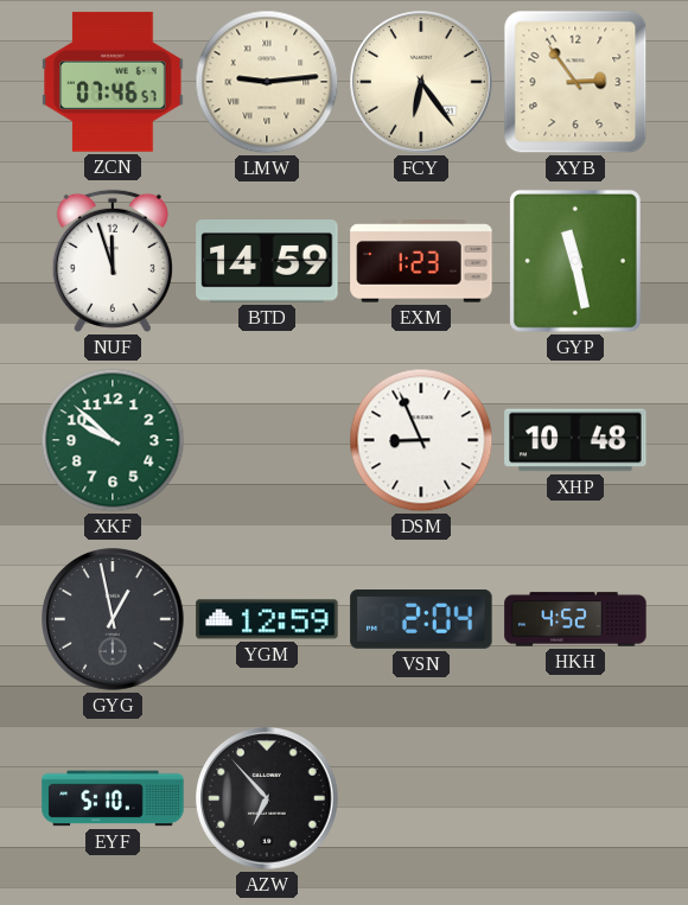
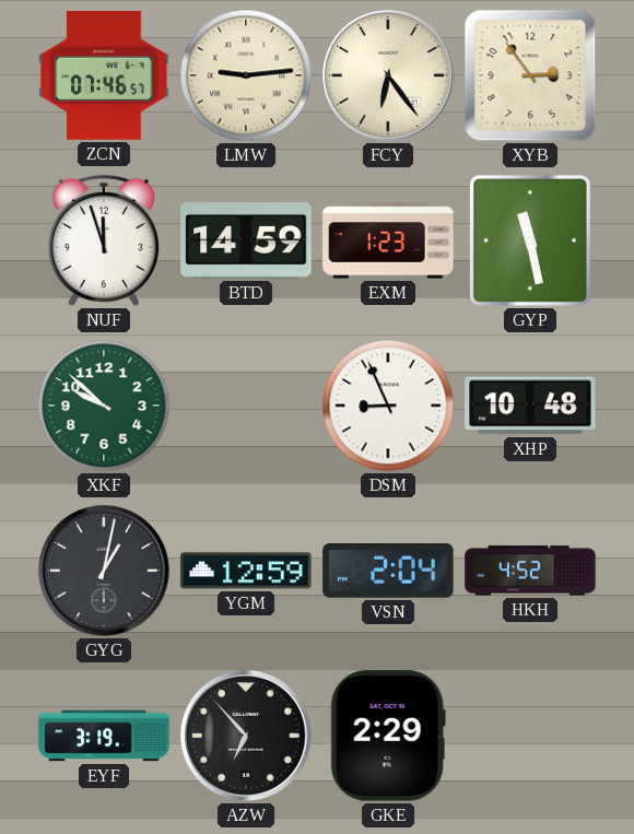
GYG: 12:58 -> 1:02
EYF: 5:10 -> 3:19
GKE: none -> 2:29
